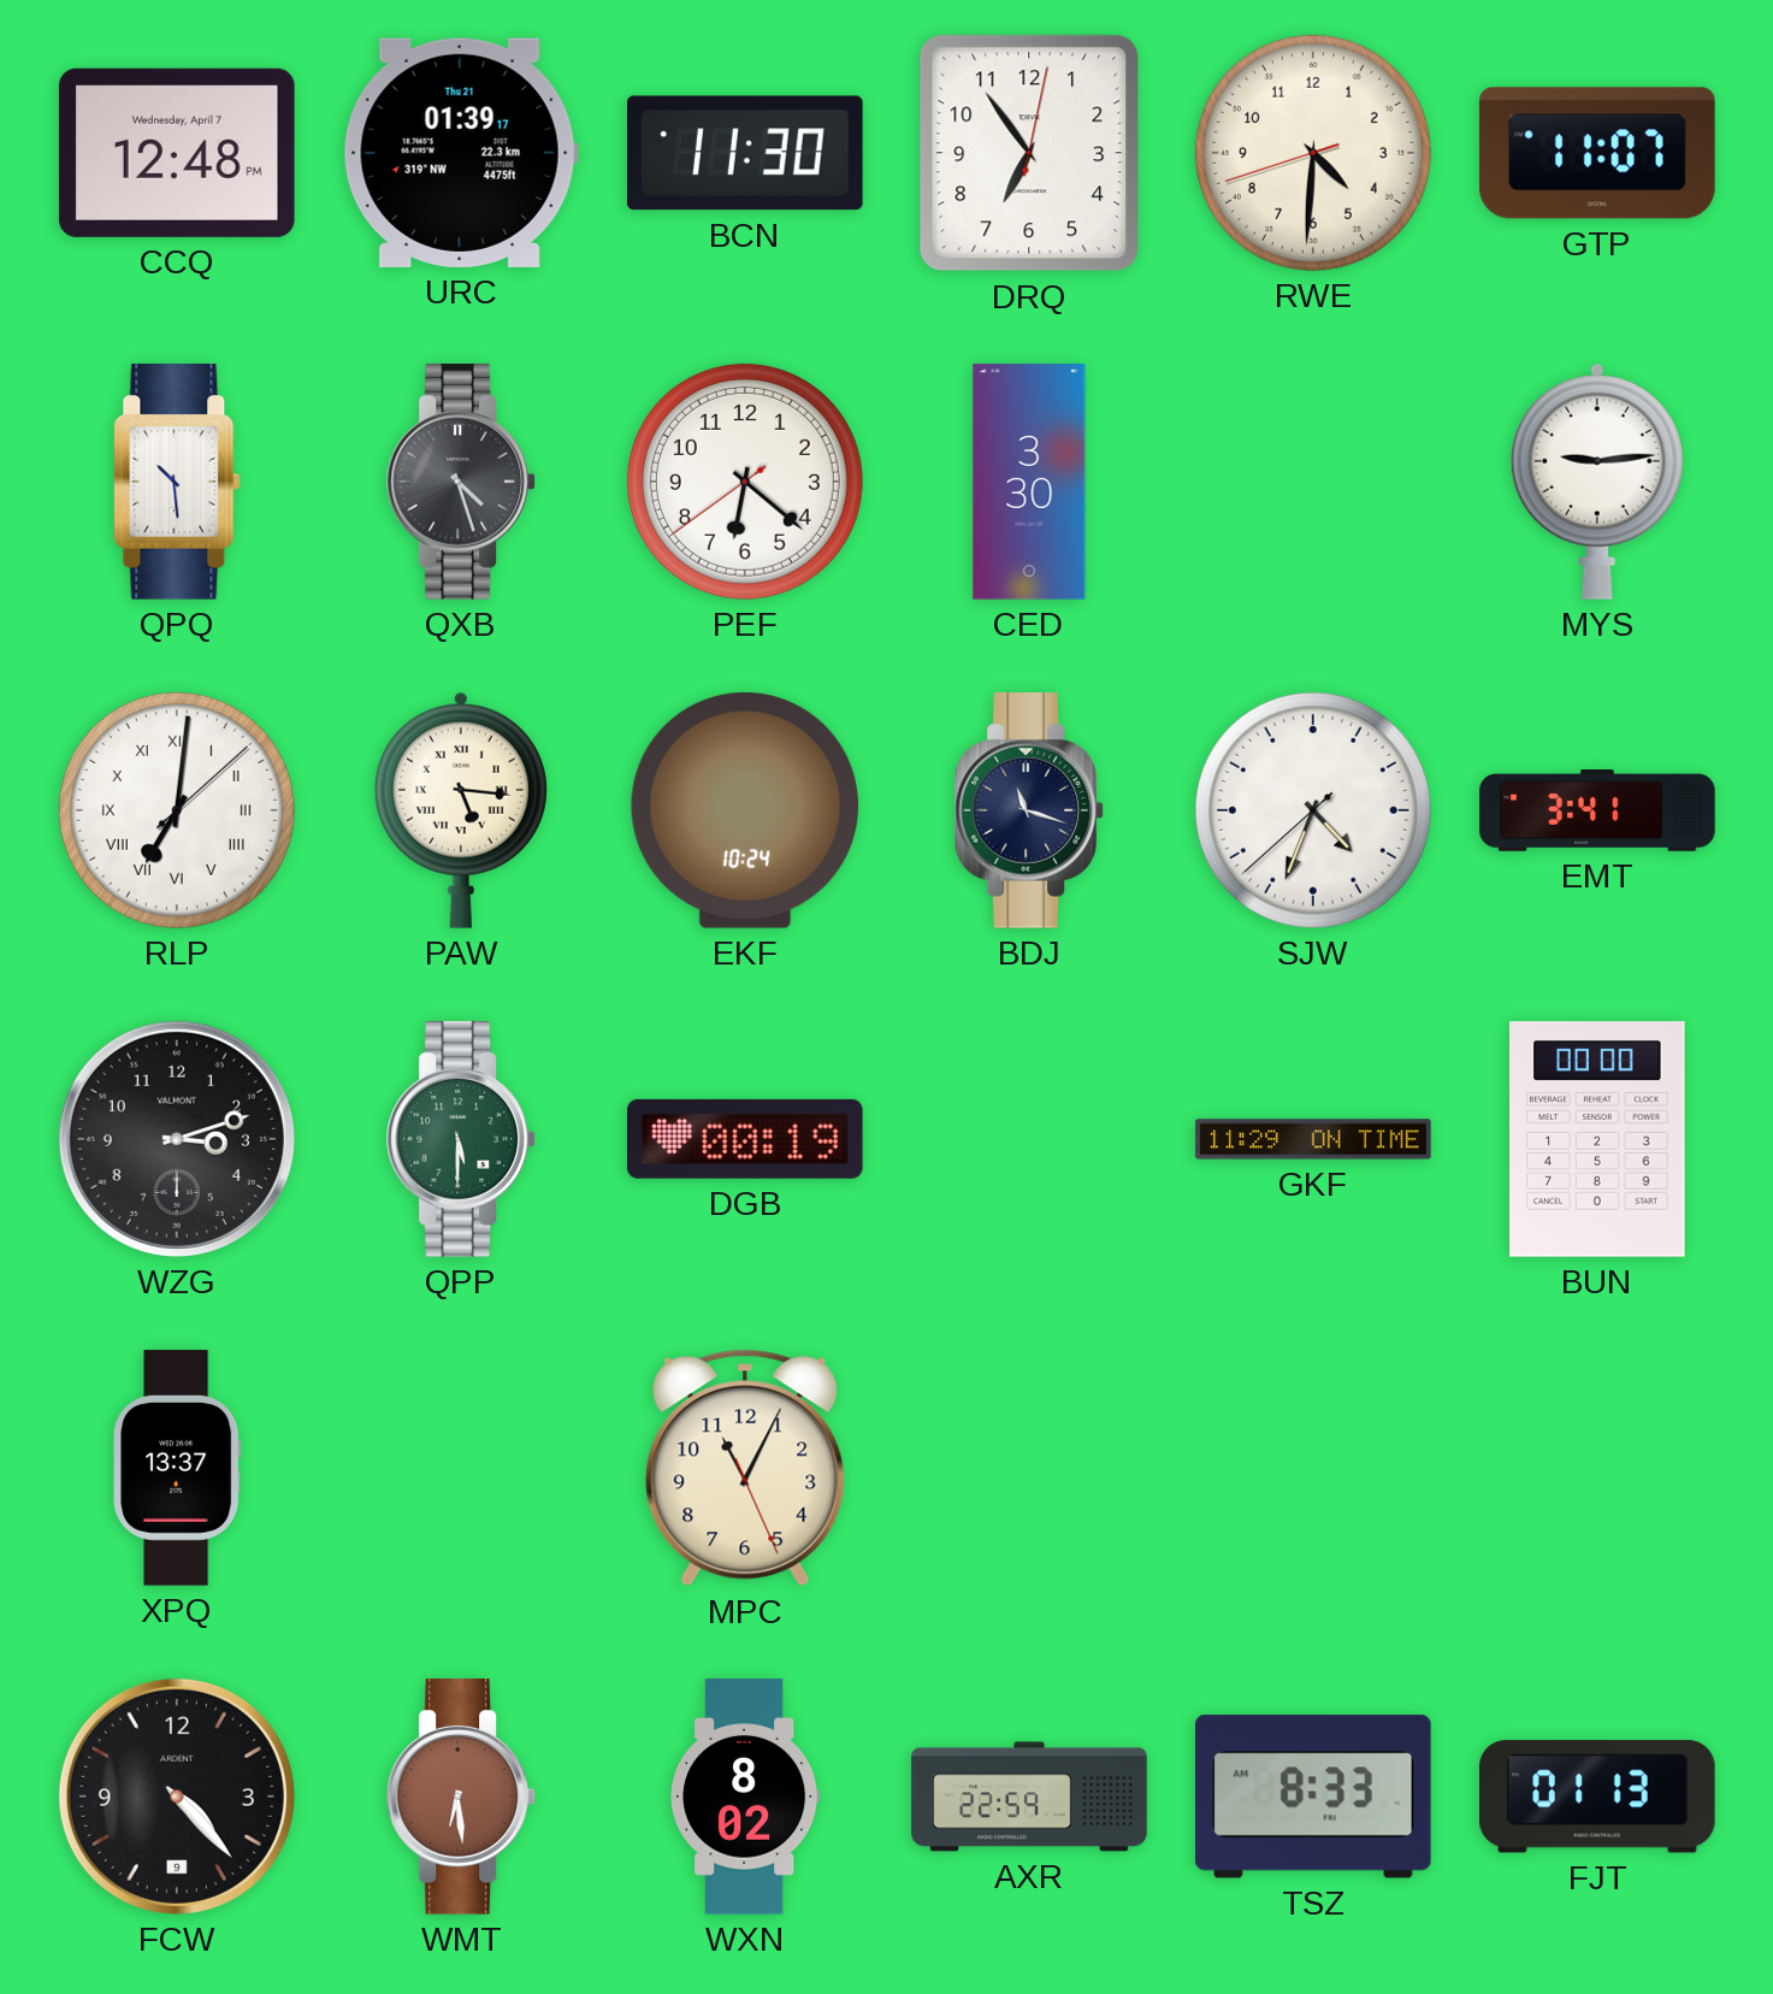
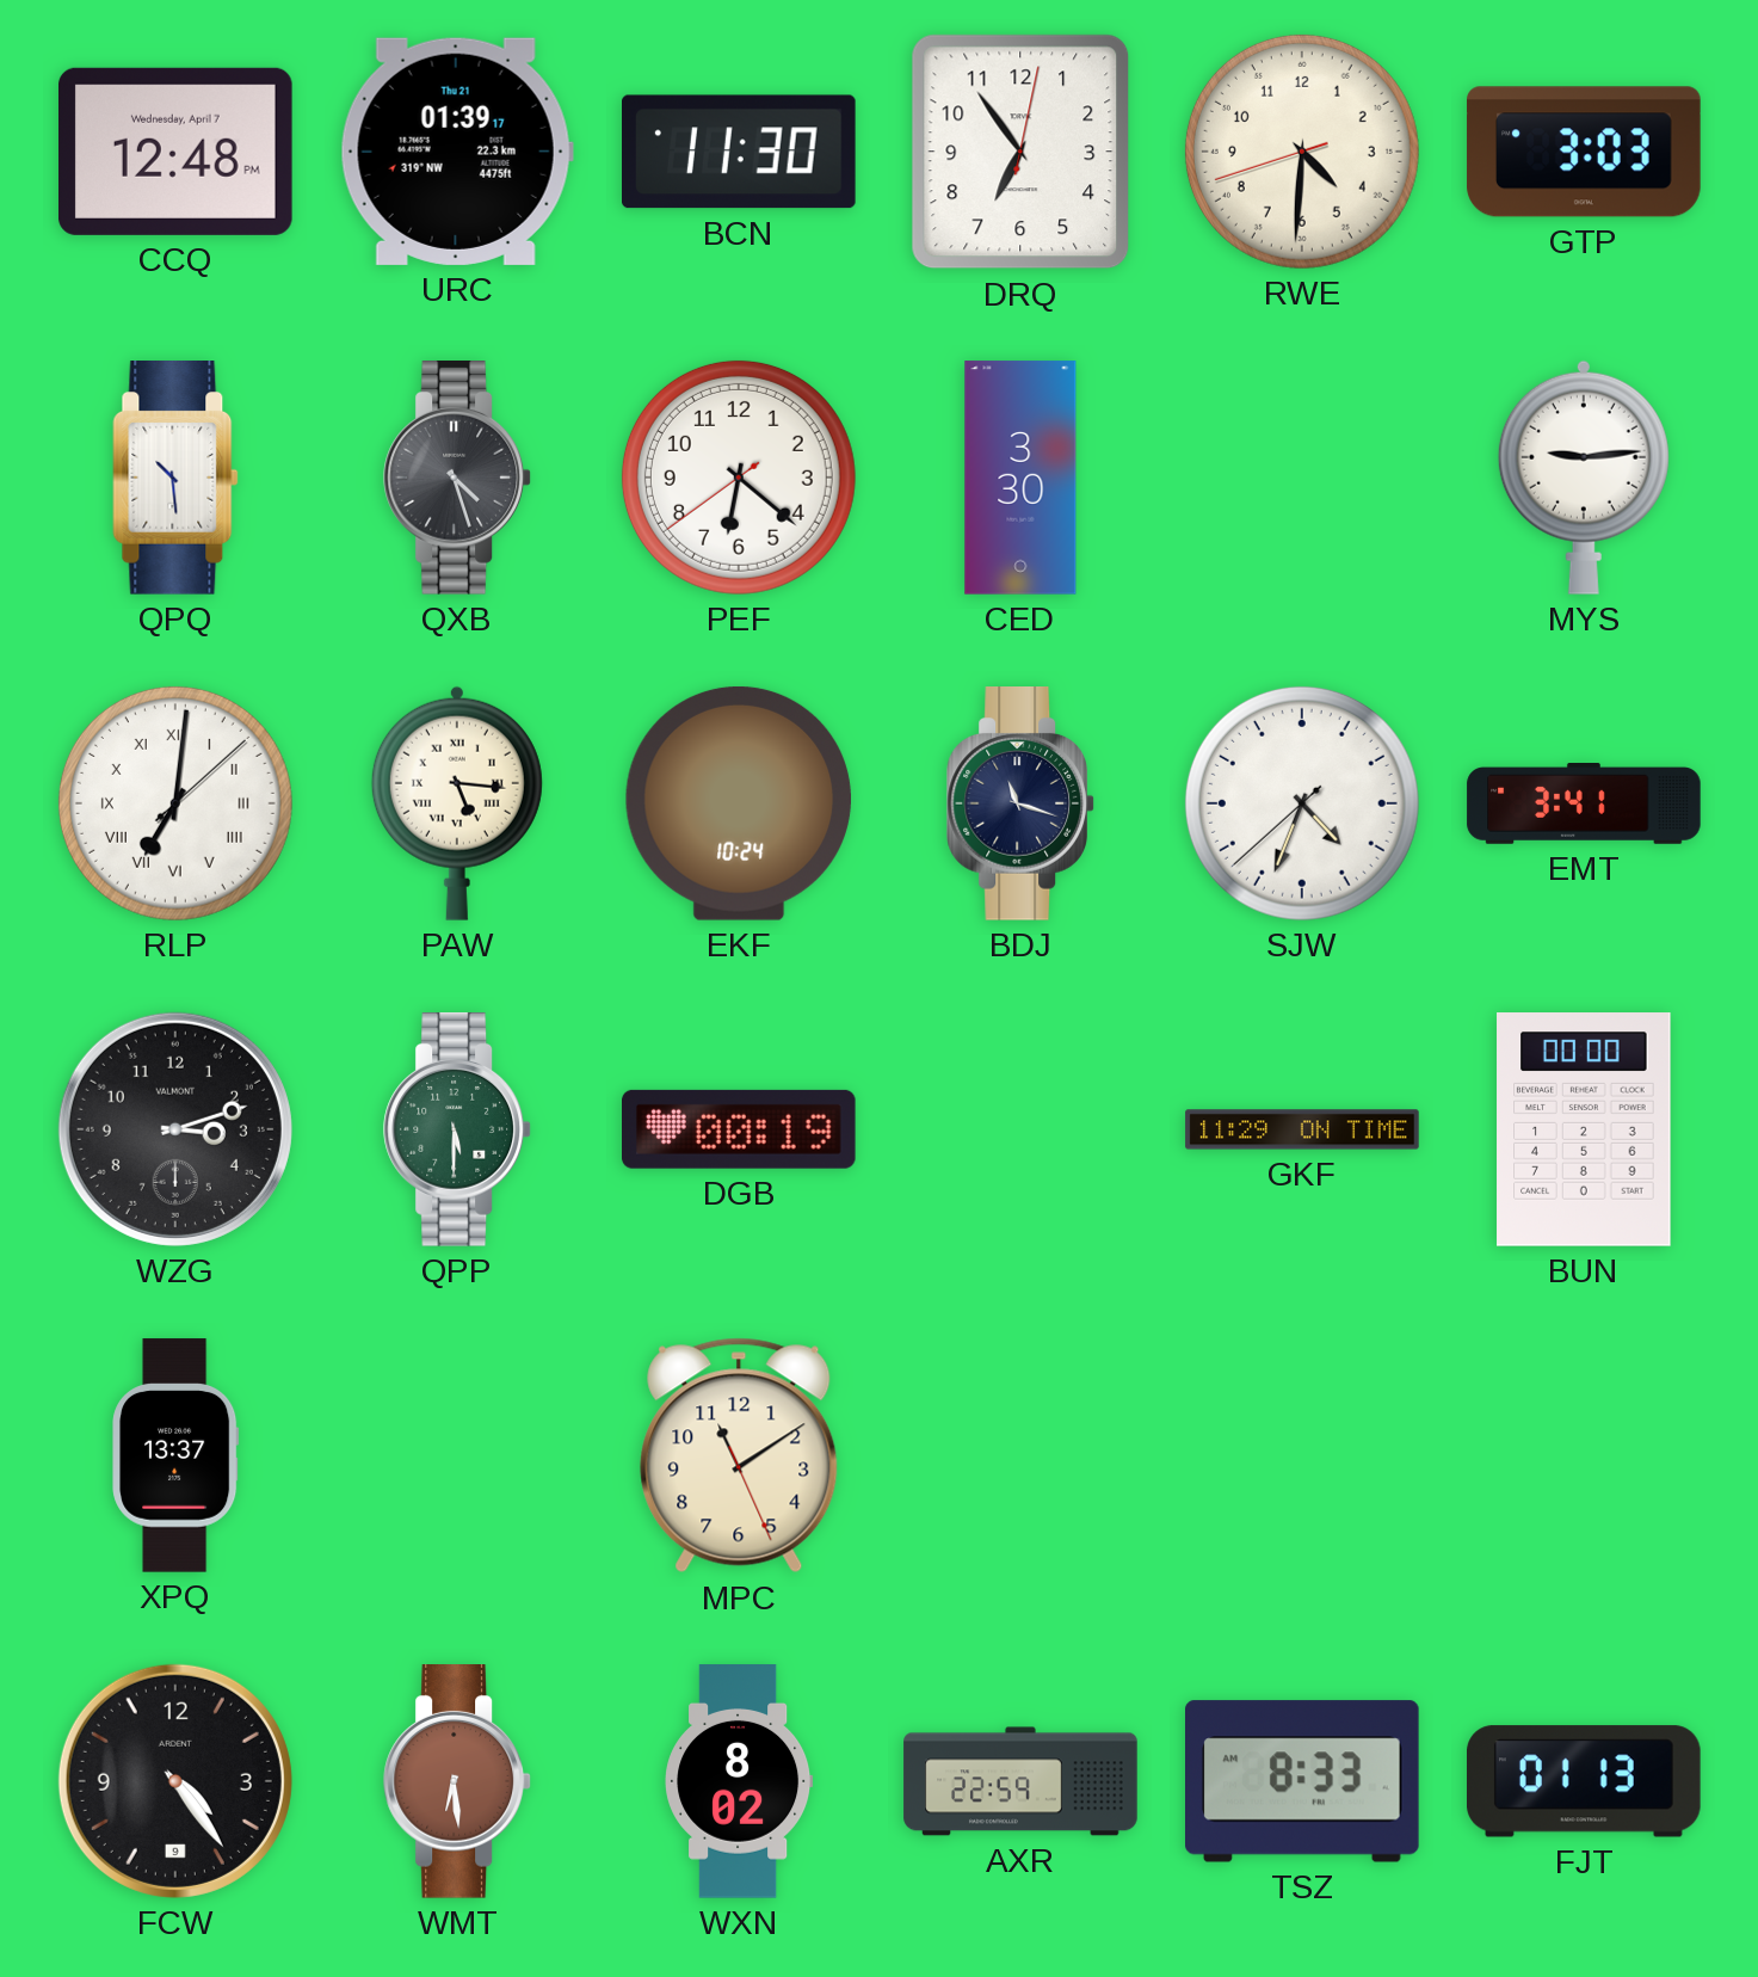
GTP: 11:07 -> 3:03
MPC: 11:04 -> 11:09
FCW: 4:23 -> 4:24
